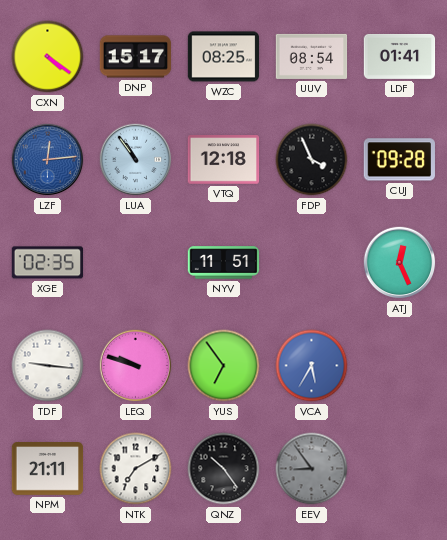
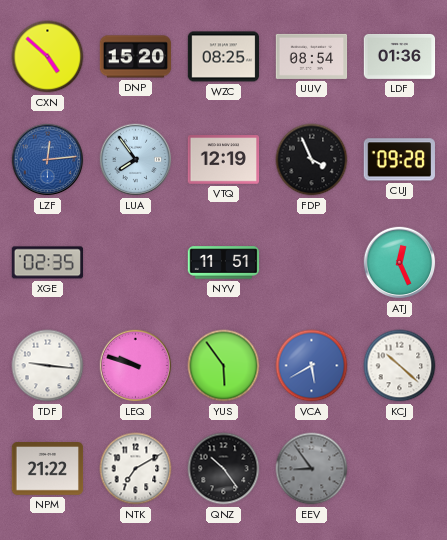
CXN: 4:21 -> 4:52
DNP: 15:17 -> 15:20
LDF: 01:41 -> 01:36
LUA: 10:54 -> 7:54
VTQ: 12:18 -> 12:19
YUS: 6:54 -> 5:54
VCA: 5:35 -> 5:40
KCJ: none -> 10:22
NPM: 21:11 -> 21:22
